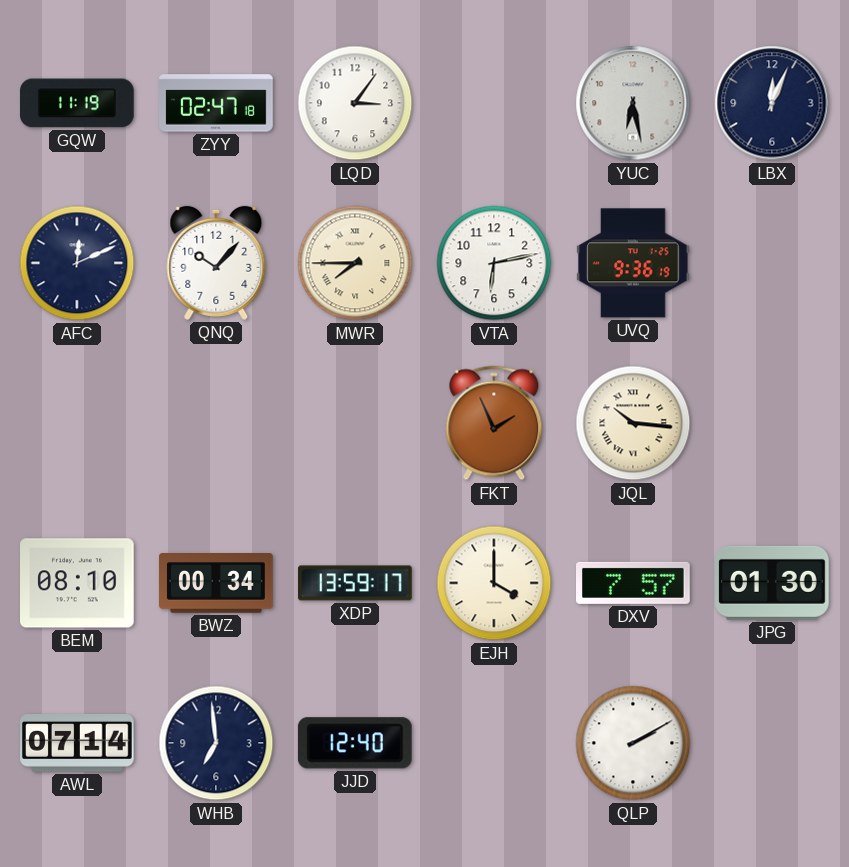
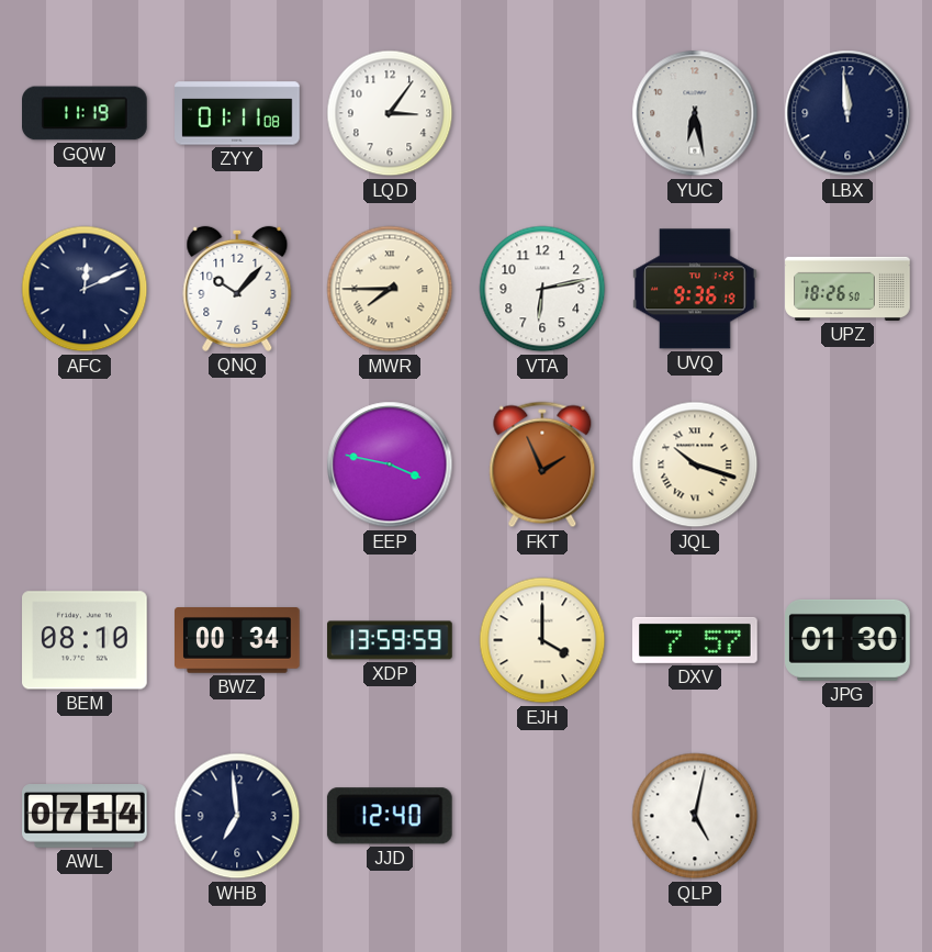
ZYY: 02:47 -> 01:11
LBX: 12:04 -> 11:59
UPZ: none -> 18:26
EEP: none -> 3:47
JQL: 10:16 -> 10:18
XDP: 13:59:17 -> 13:59:59
QLP: 2:10 -> 5:02
